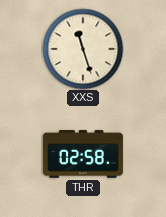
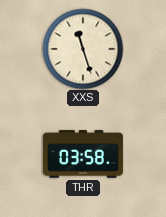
THR: 02:58 -> 03:58
